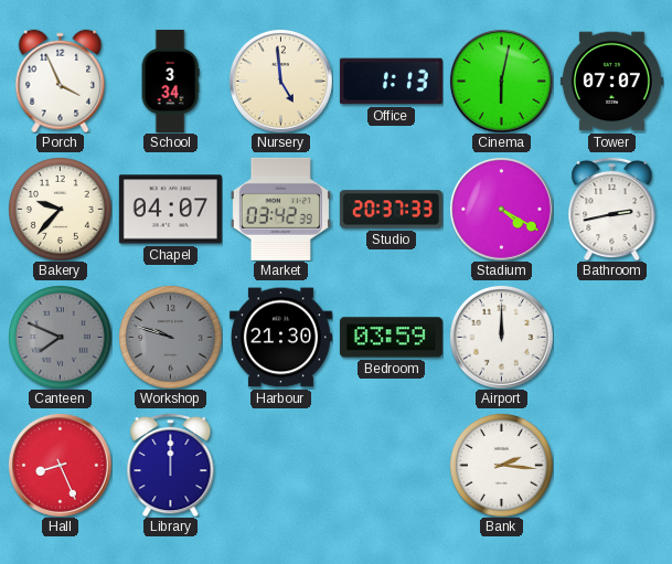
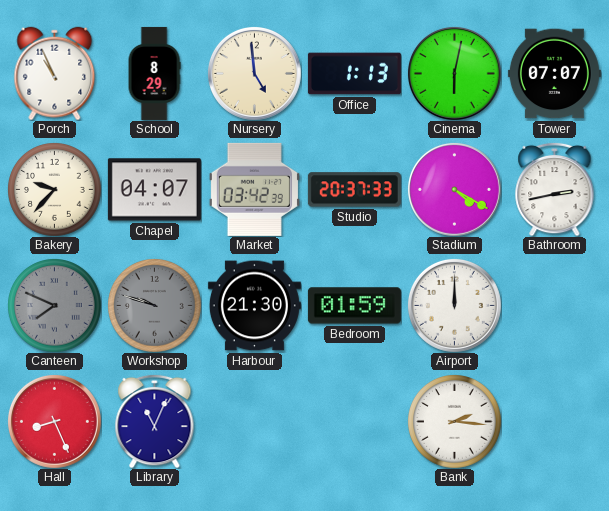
Porch: 3:56 -> 10:56
School: 3:34 -> 8:29
Bedroom: 03:59 -> 01:59
Library: 12:00 -> 11:04
